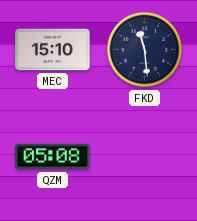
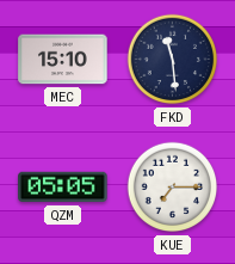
QZM: 05:08 -> 05:05
KUE: none -> 7:15
